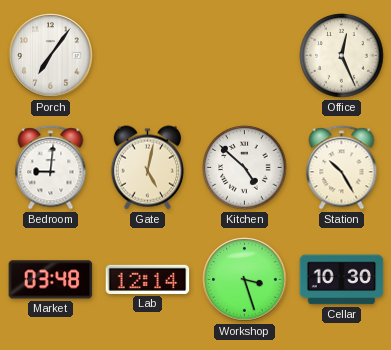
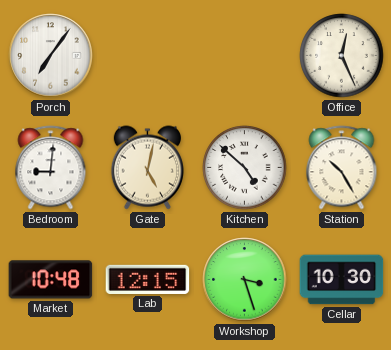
Market: 03:48 -> 10:48
Lab: 12:14 -> 12:15
